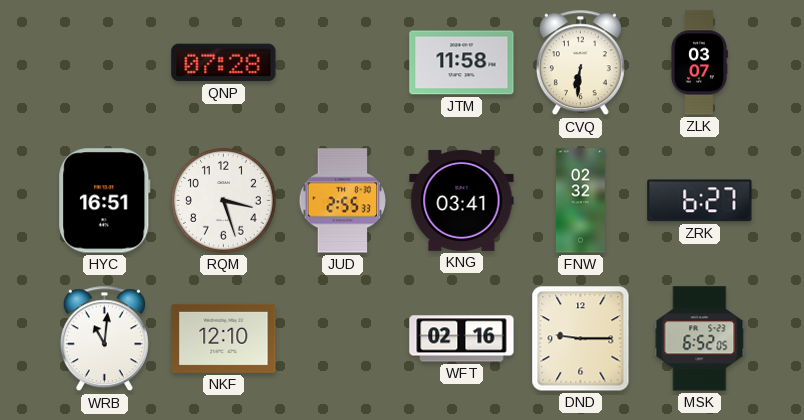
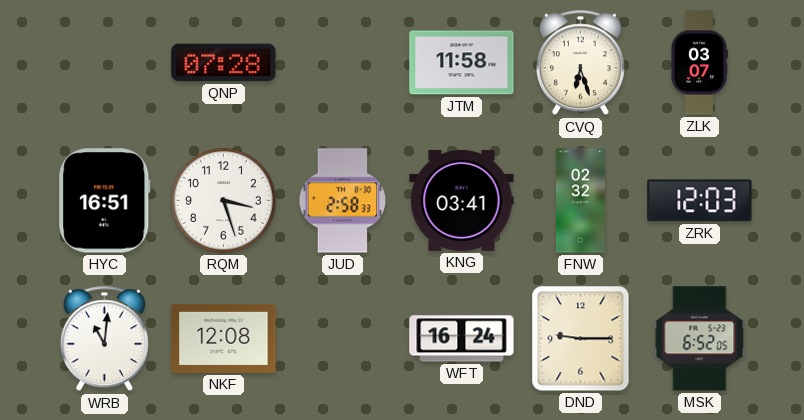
CVQ: 6:31 -> 6:27
JUD: 2:55 -> 2:58
ZRK: 6:27 -> 12:03
NKF: 12:10 -> 12:08
WFT: 02:16 -> 16:24
